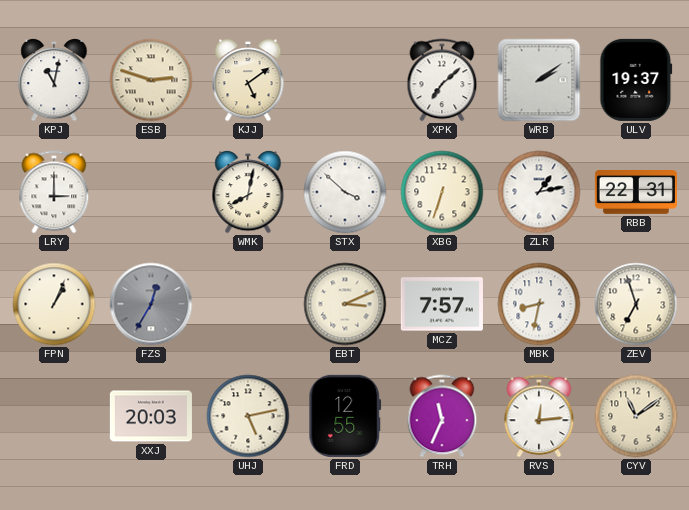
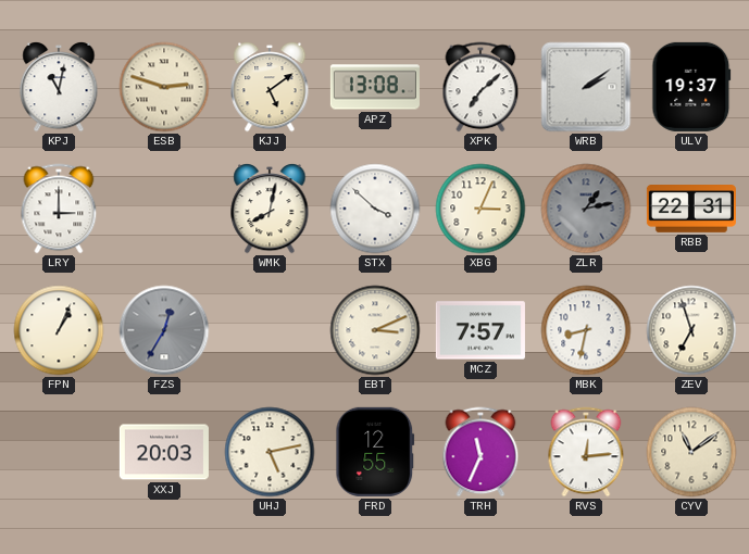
APZ: none -> 13:08
XBG: 6:33 -> 3:04
ZLR dial: white -> grey
